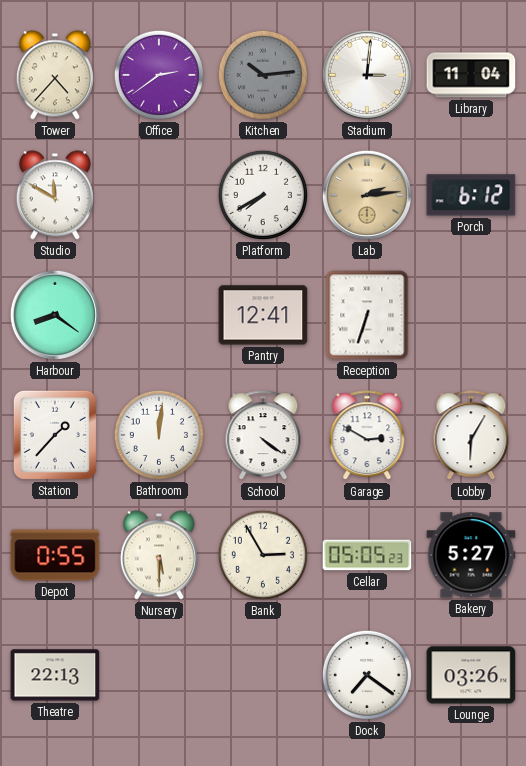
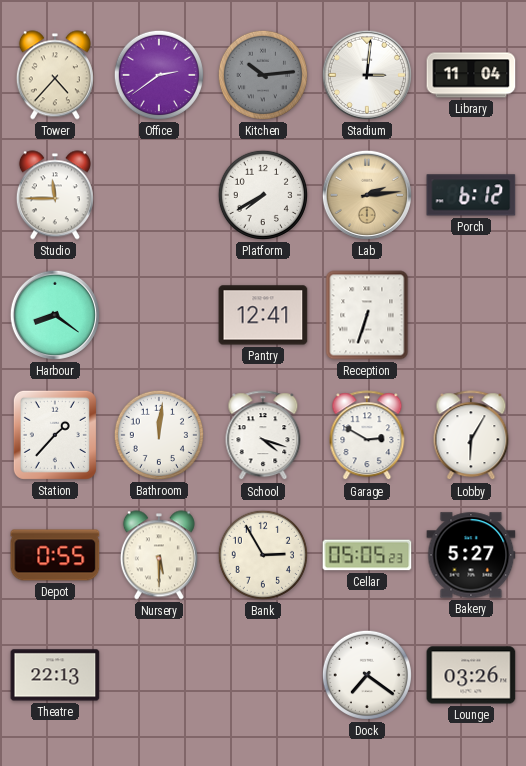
Studio: 11:50 -> 11:45
School: 4:21 -> 4:18
